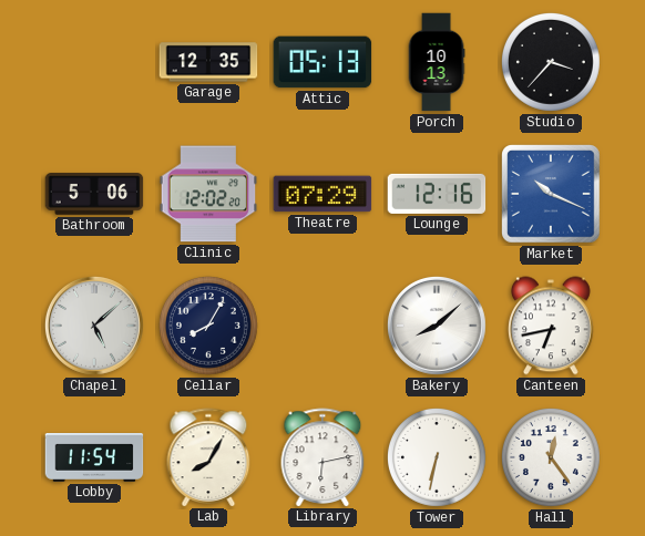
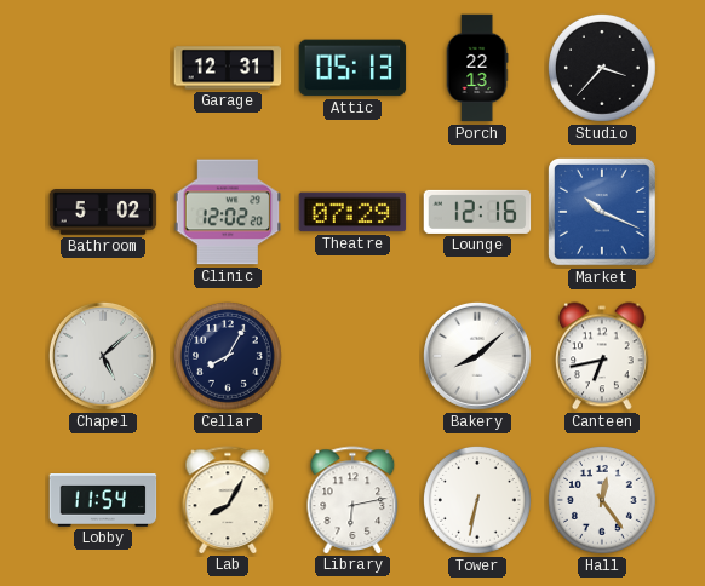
Garage: 12:35 -> 12:31
Porch: 10:13 -> 22:13
Bathroom: 5:06 -> 5:02
